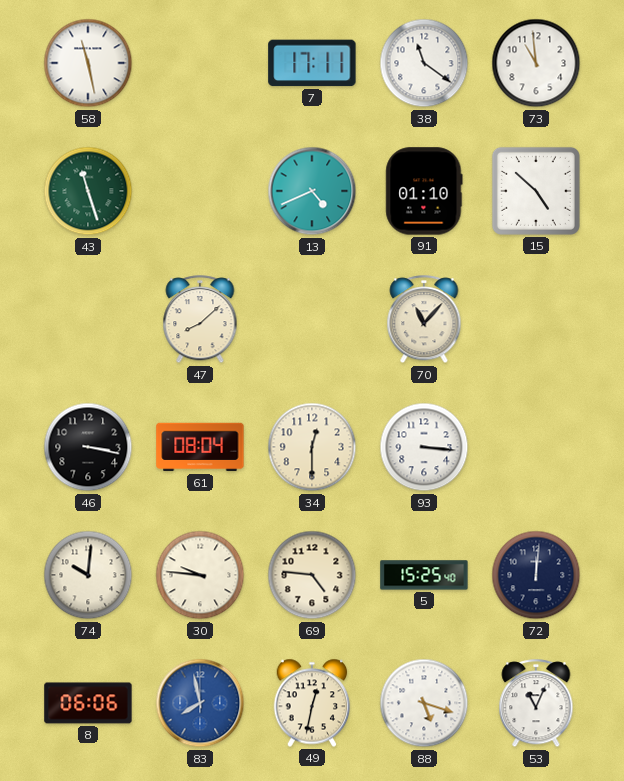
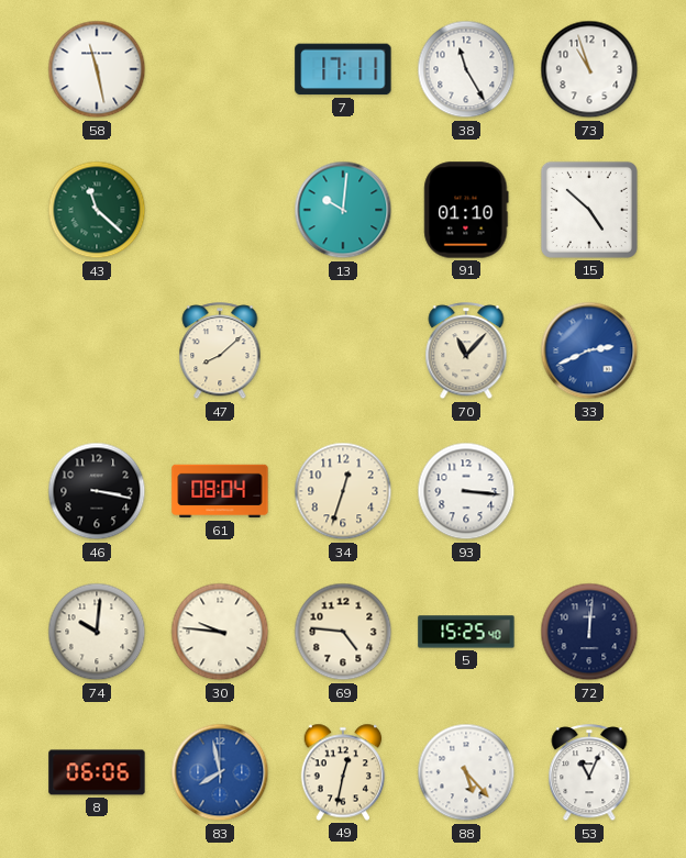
38: 11:21 -> 11:25
73: 10:59 -> 10:57
43: 11:27 -> 11:22
13: 4:41 -> 10:01
33: none -> 2:41
34: 12:30 -> 12:33
88: 5:18 -> 5:23
